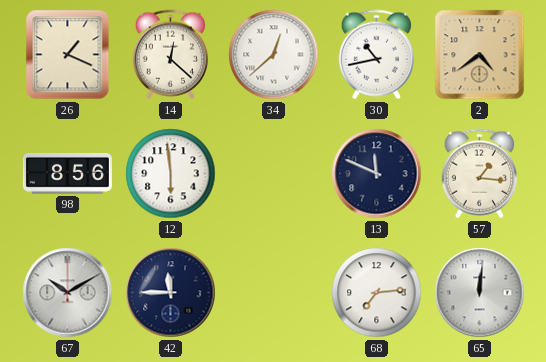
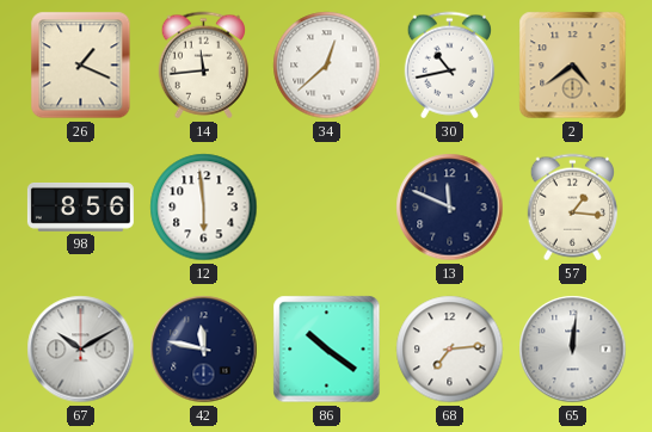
14: 12:22 -> 11:44
42: 11:45 -> 11:47
86: none -> 10:21
